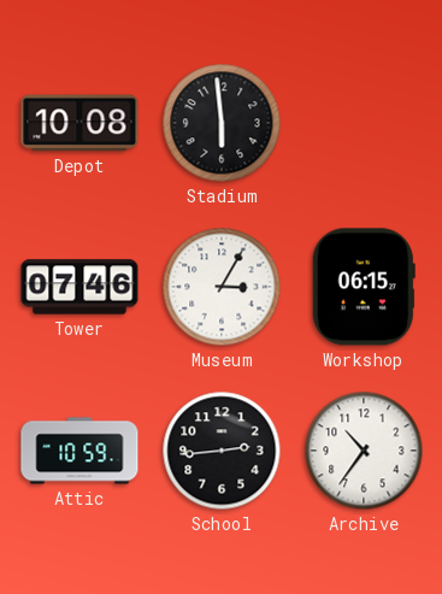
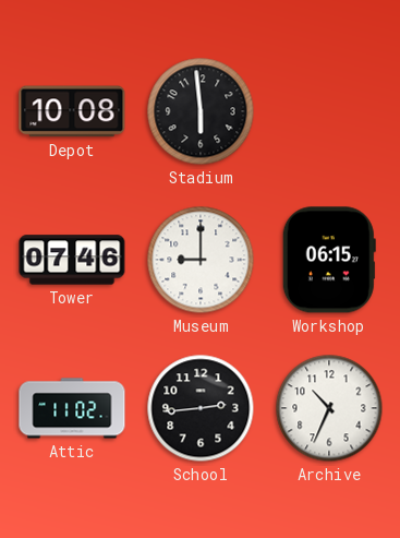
Museum: 3:05 -> 9:00
Attic: 10:59 -> 11:02
Archive: 10:36 -> 10:34
